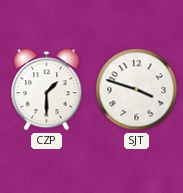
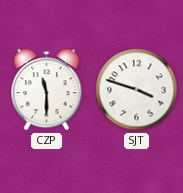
CZP: 1:30 -> 11:30
